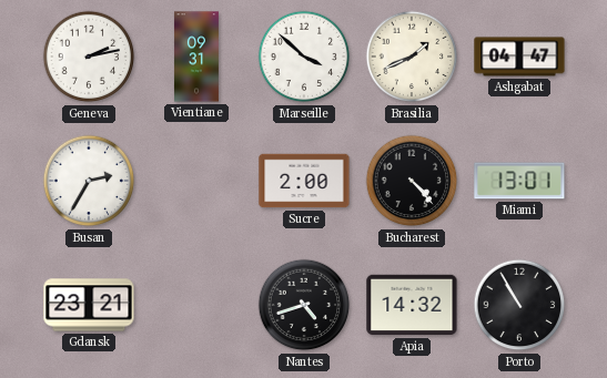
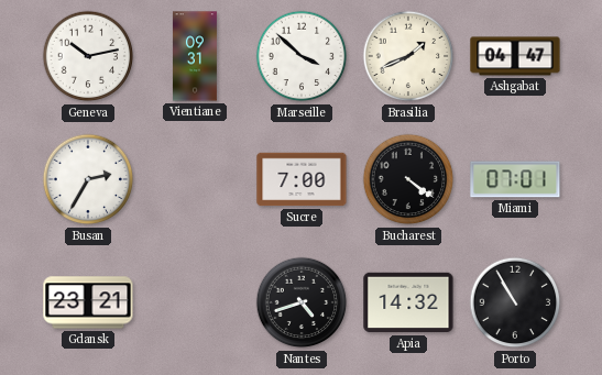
Geneva: 2:13 -> 10:13
Sucre: 2:00 -> 7:00
Bucharest: 4:23 -> 4:21
Miami: 13:01 -> 07:01
